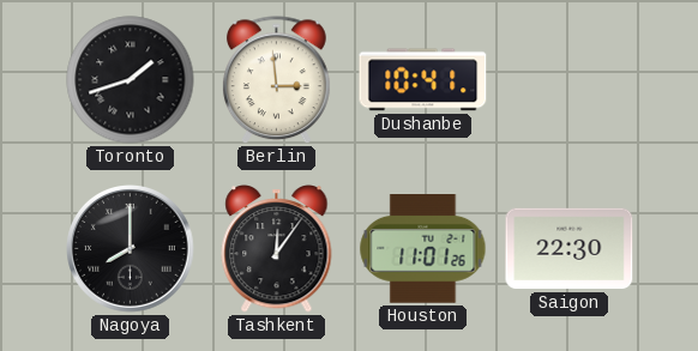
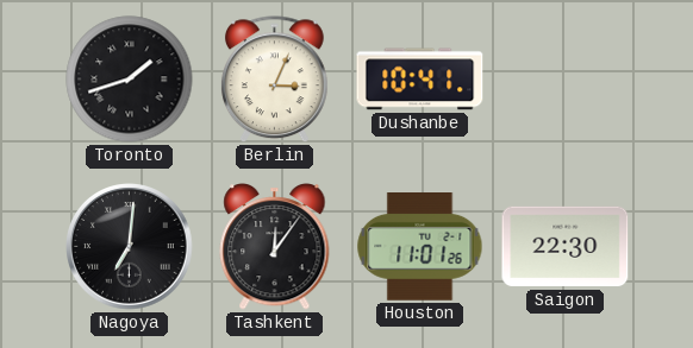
Berlin: 2:59 -> 3:04
Nagoya: 8:00 -> 7:01
